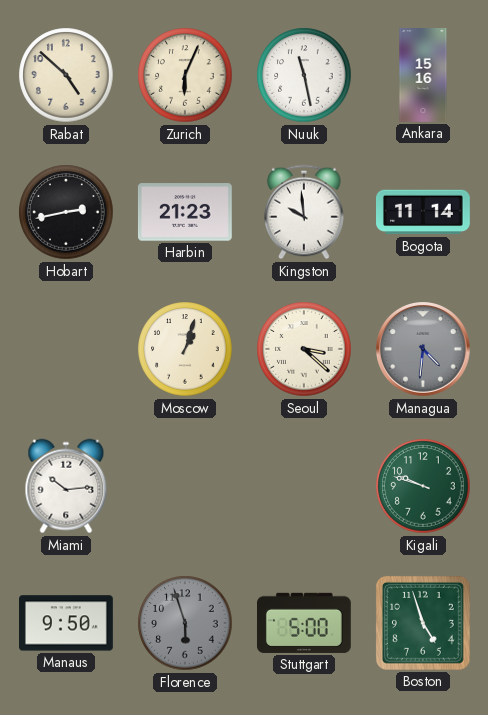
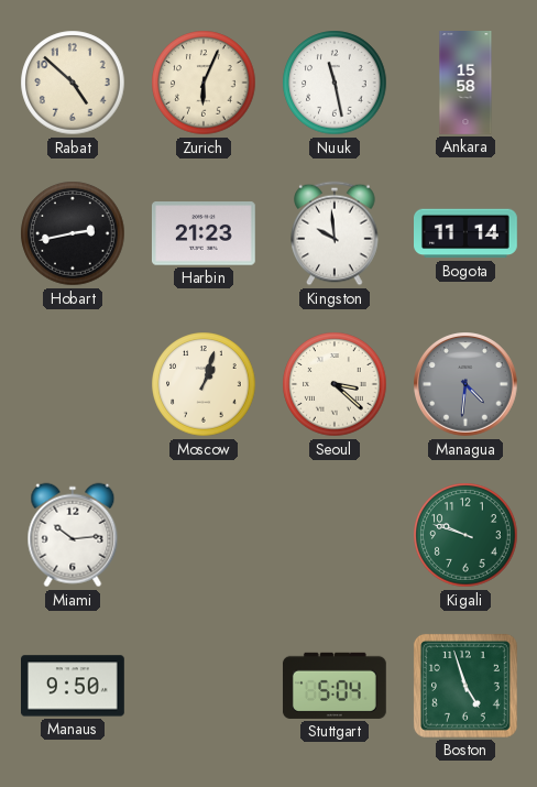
Ankara: 15:16 -> 15:58
Florence: 5:57 -> none
Stuttgart: 5:00 -> 5:04
